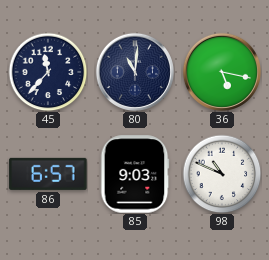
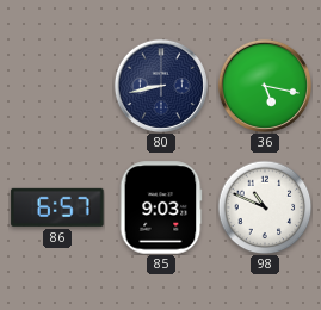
45: 11:37 -> none
80: 11:01 -> 8:43
